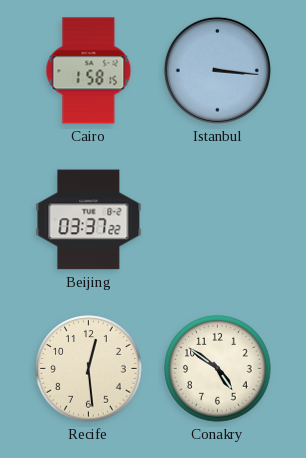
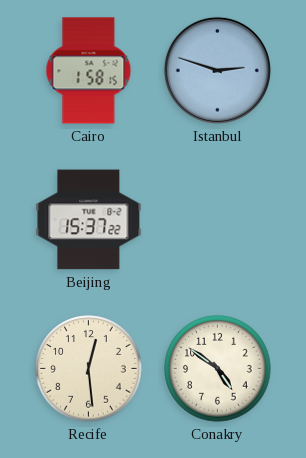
Istanbul: 3:16 -> 2:48
Beijing: 03:37 -> 15:37
